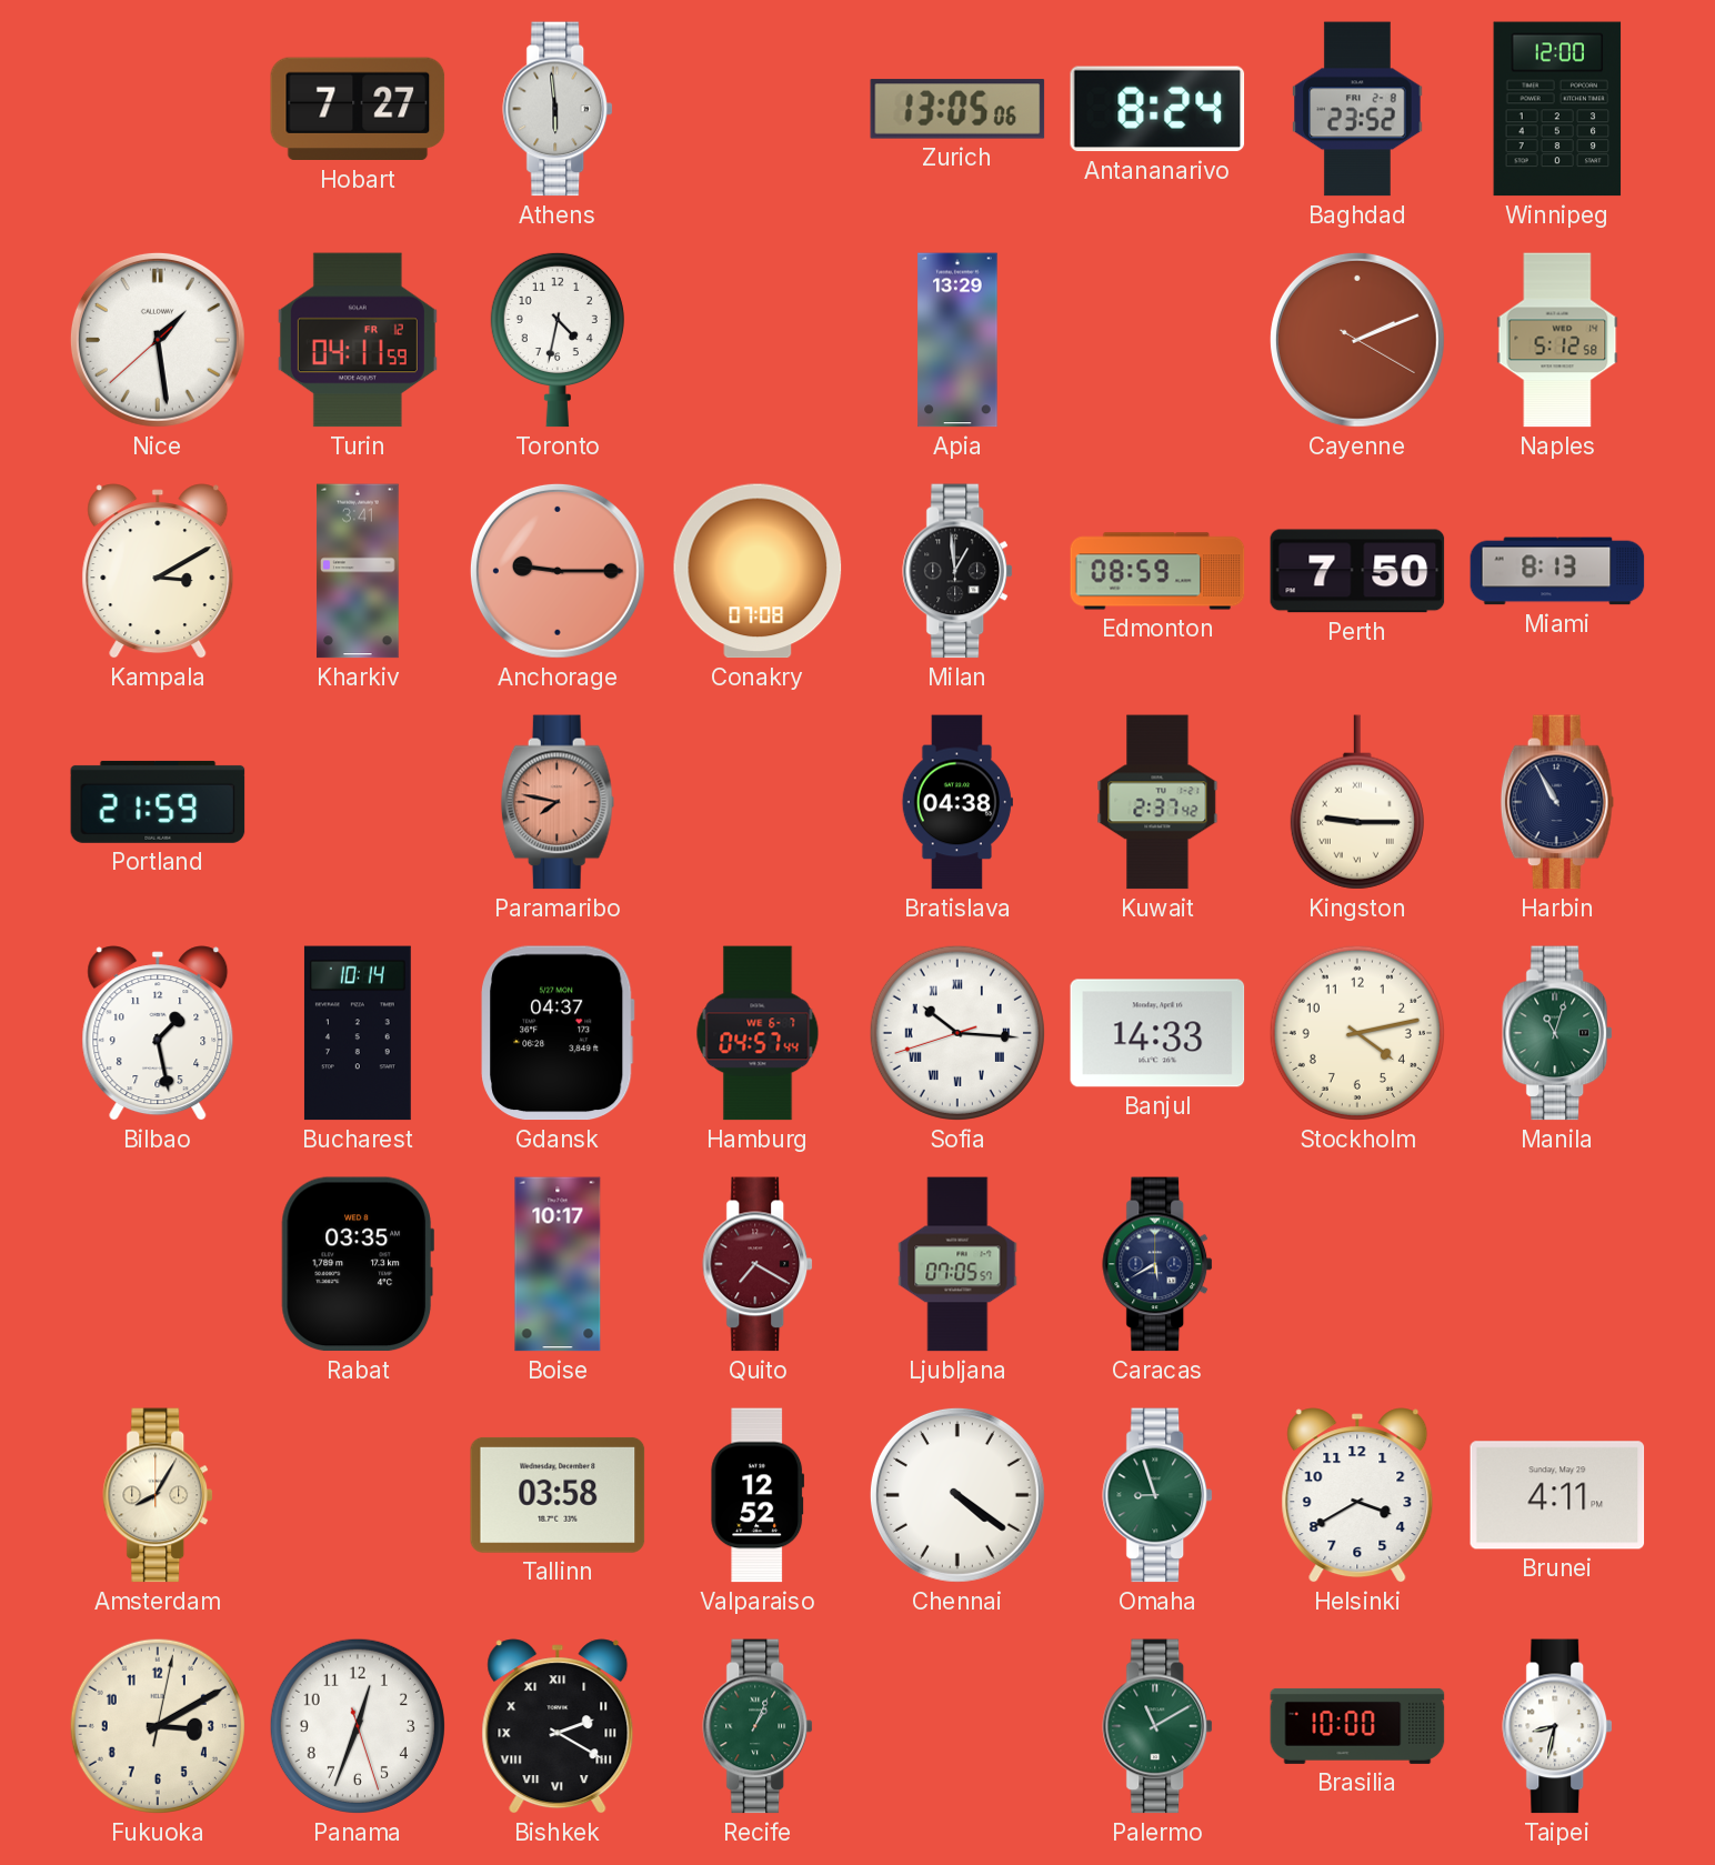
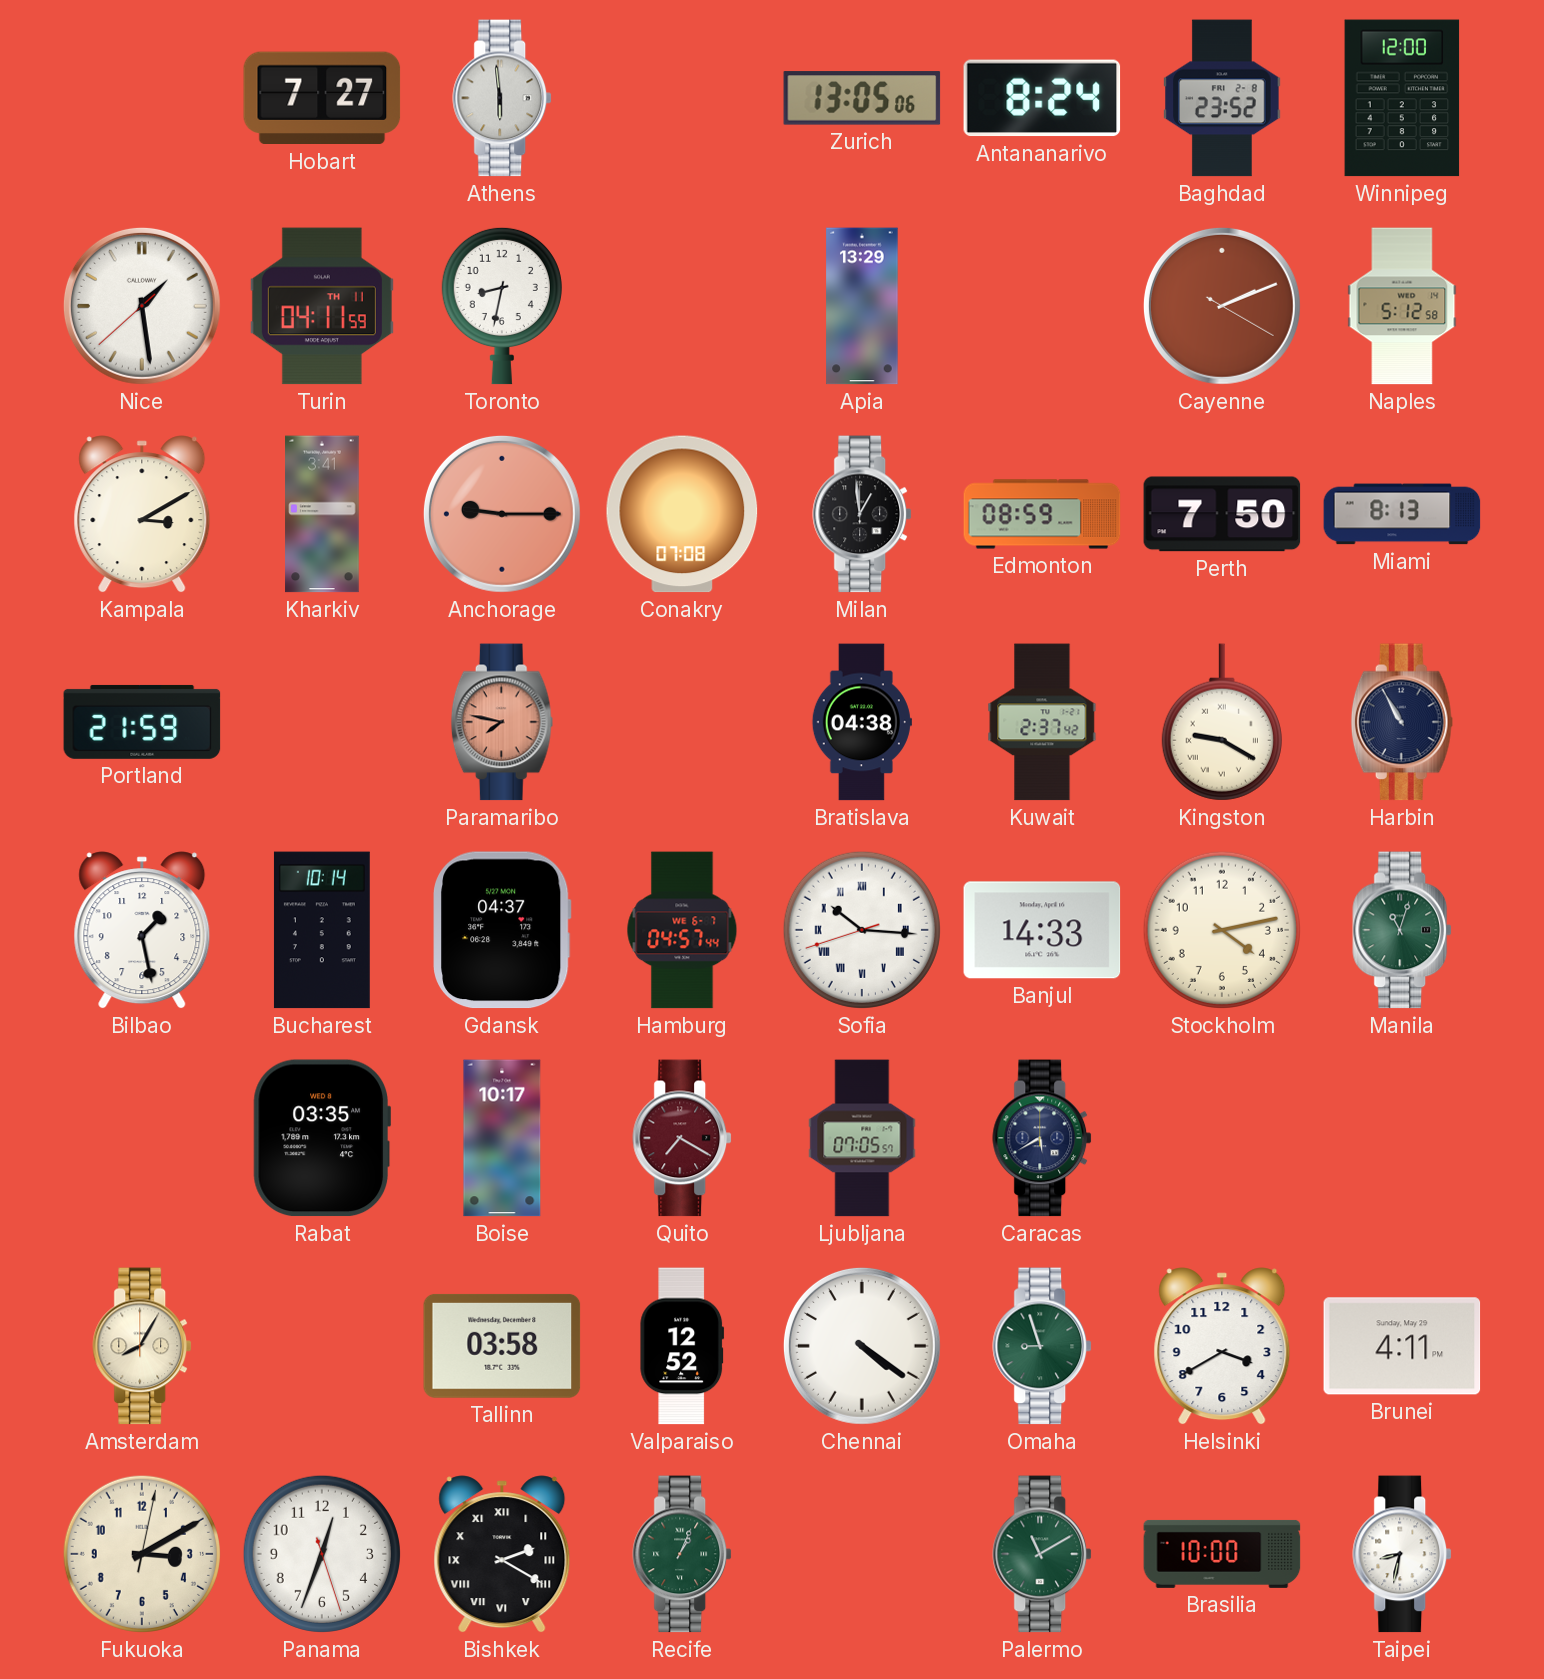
Turin date: FR 12 -> TH 11
Toronto: 4:32 -> 8:32
Kingston: 9:15 -> 9:20
